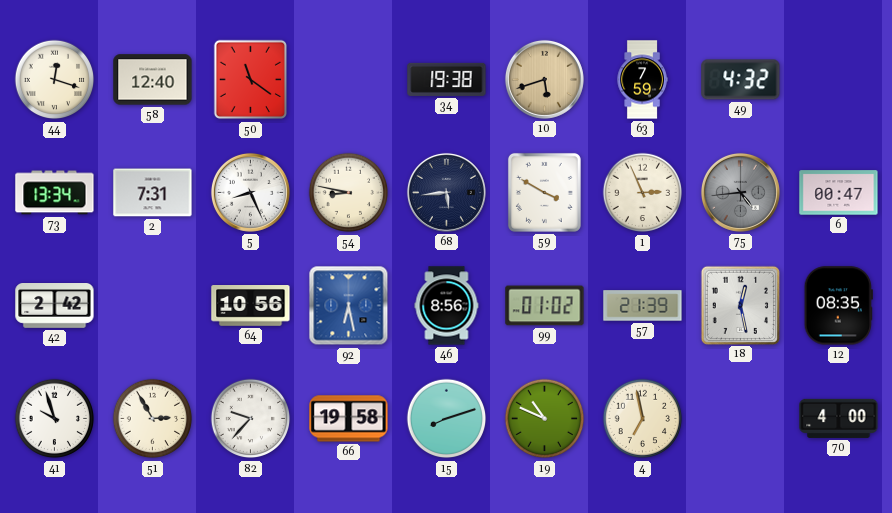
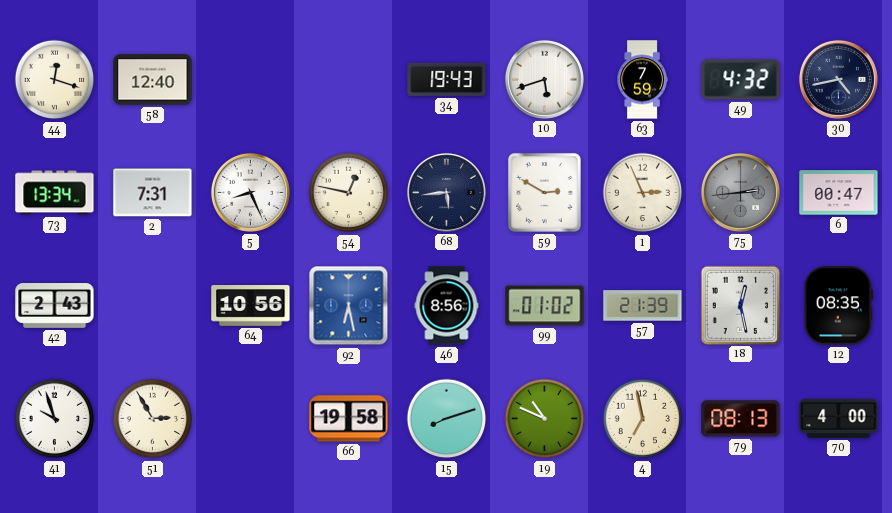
50: 11:21 -> none
34: 19:38 -> 19:43
10 dial: champagne -> white
30: none -> 4:43
54: 8:47 -> 12:47
59: 3:50 -> 2:50
75: 4:44 -> 2:44
42: 2:42 -> 2:43
82: 9:37 -> none
79: none -> 08:13
